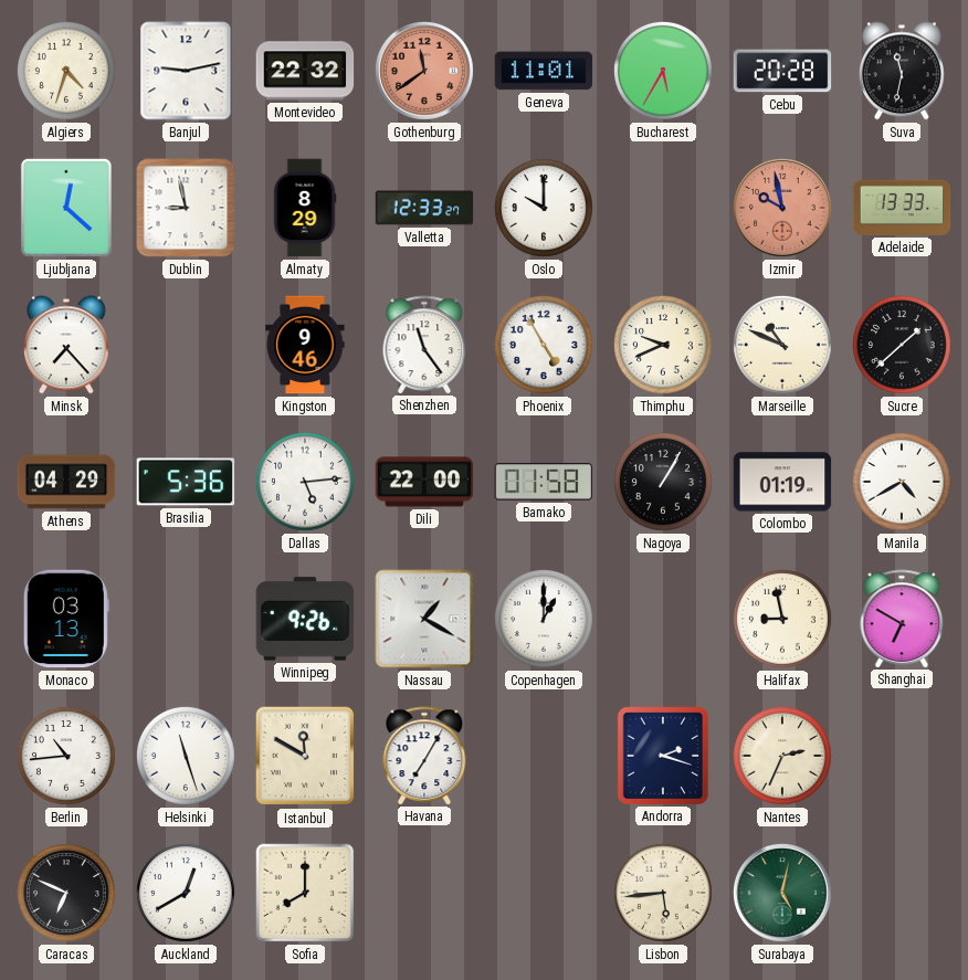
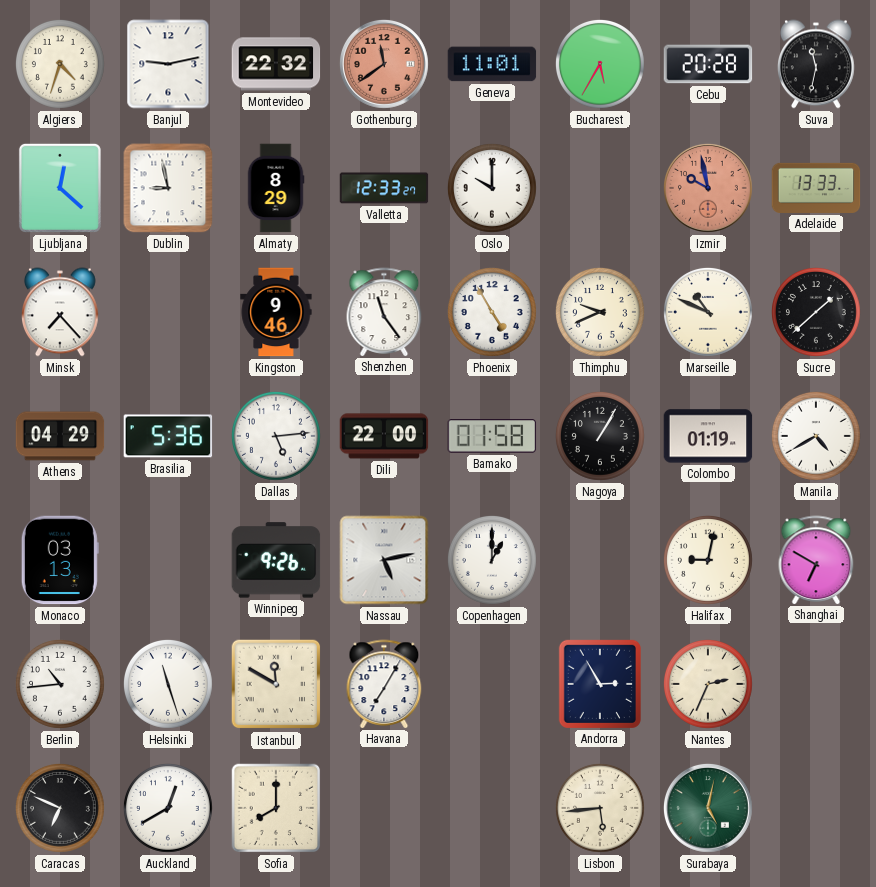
Nassau: 1:20 -> 5:13
Halifax: 8:58 -> 9:02
Andorra: 2:18 -> 2:55
